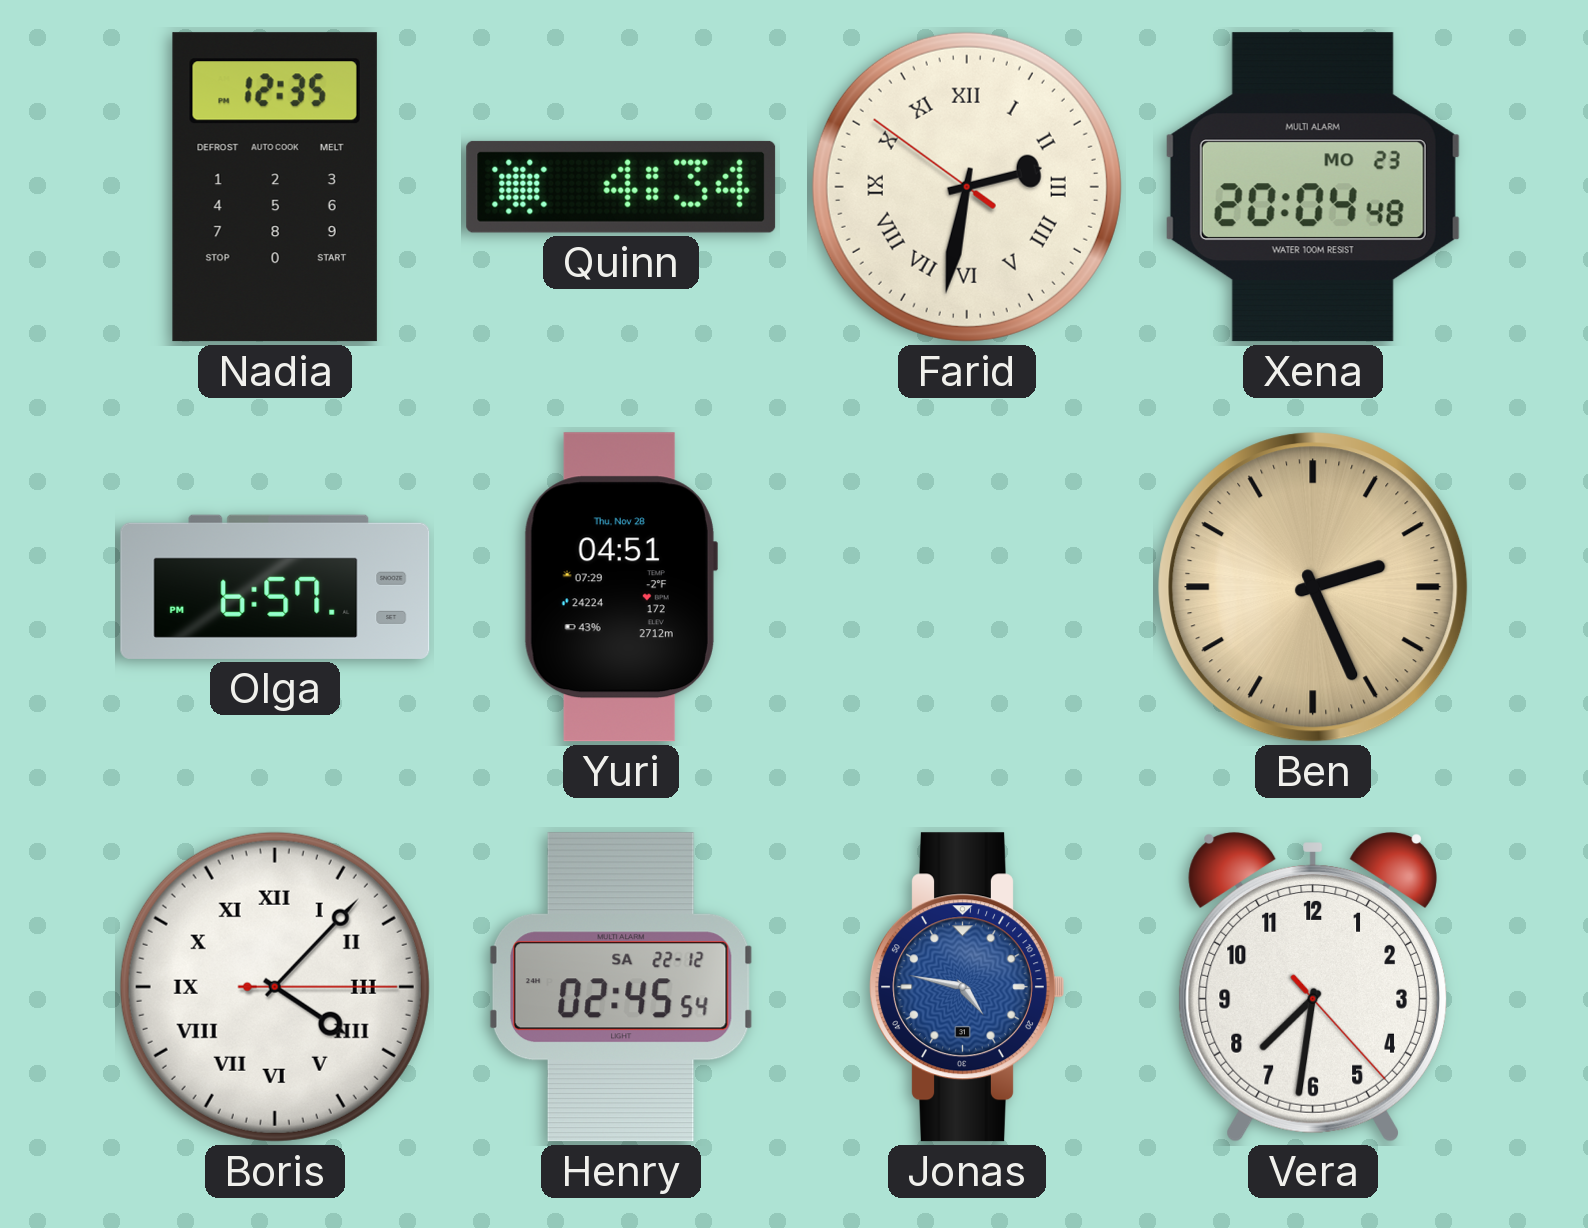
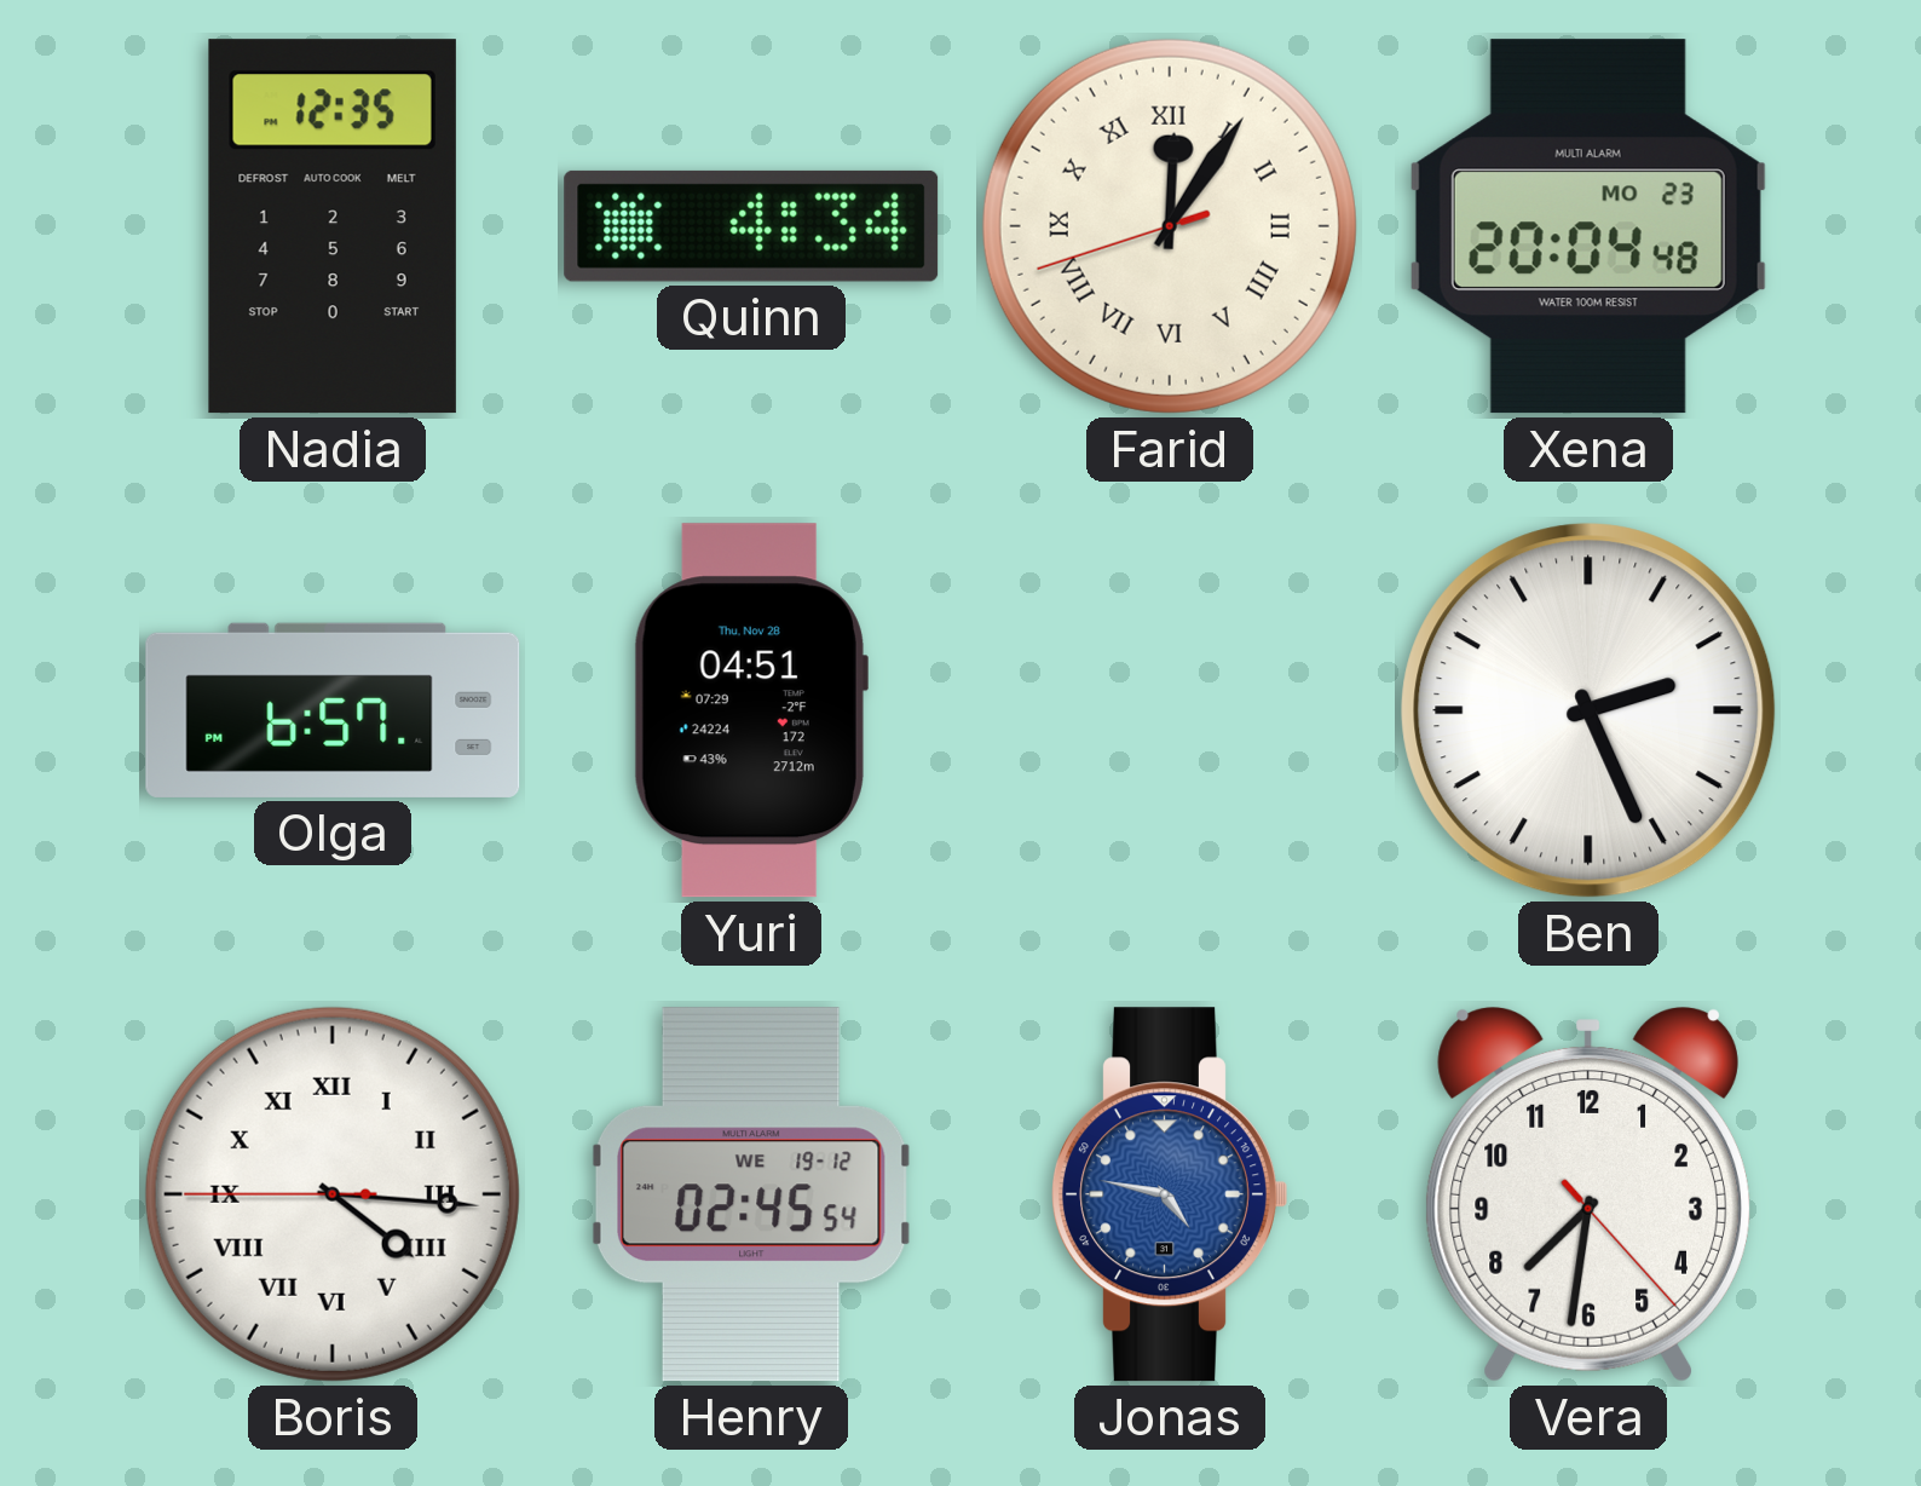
Farid: 2:31 -> 12:05
Ben dial: champagne -> white
Boris: 4:07 -> 4:15
Henry date: SA 22-12 -> WE 19-12
